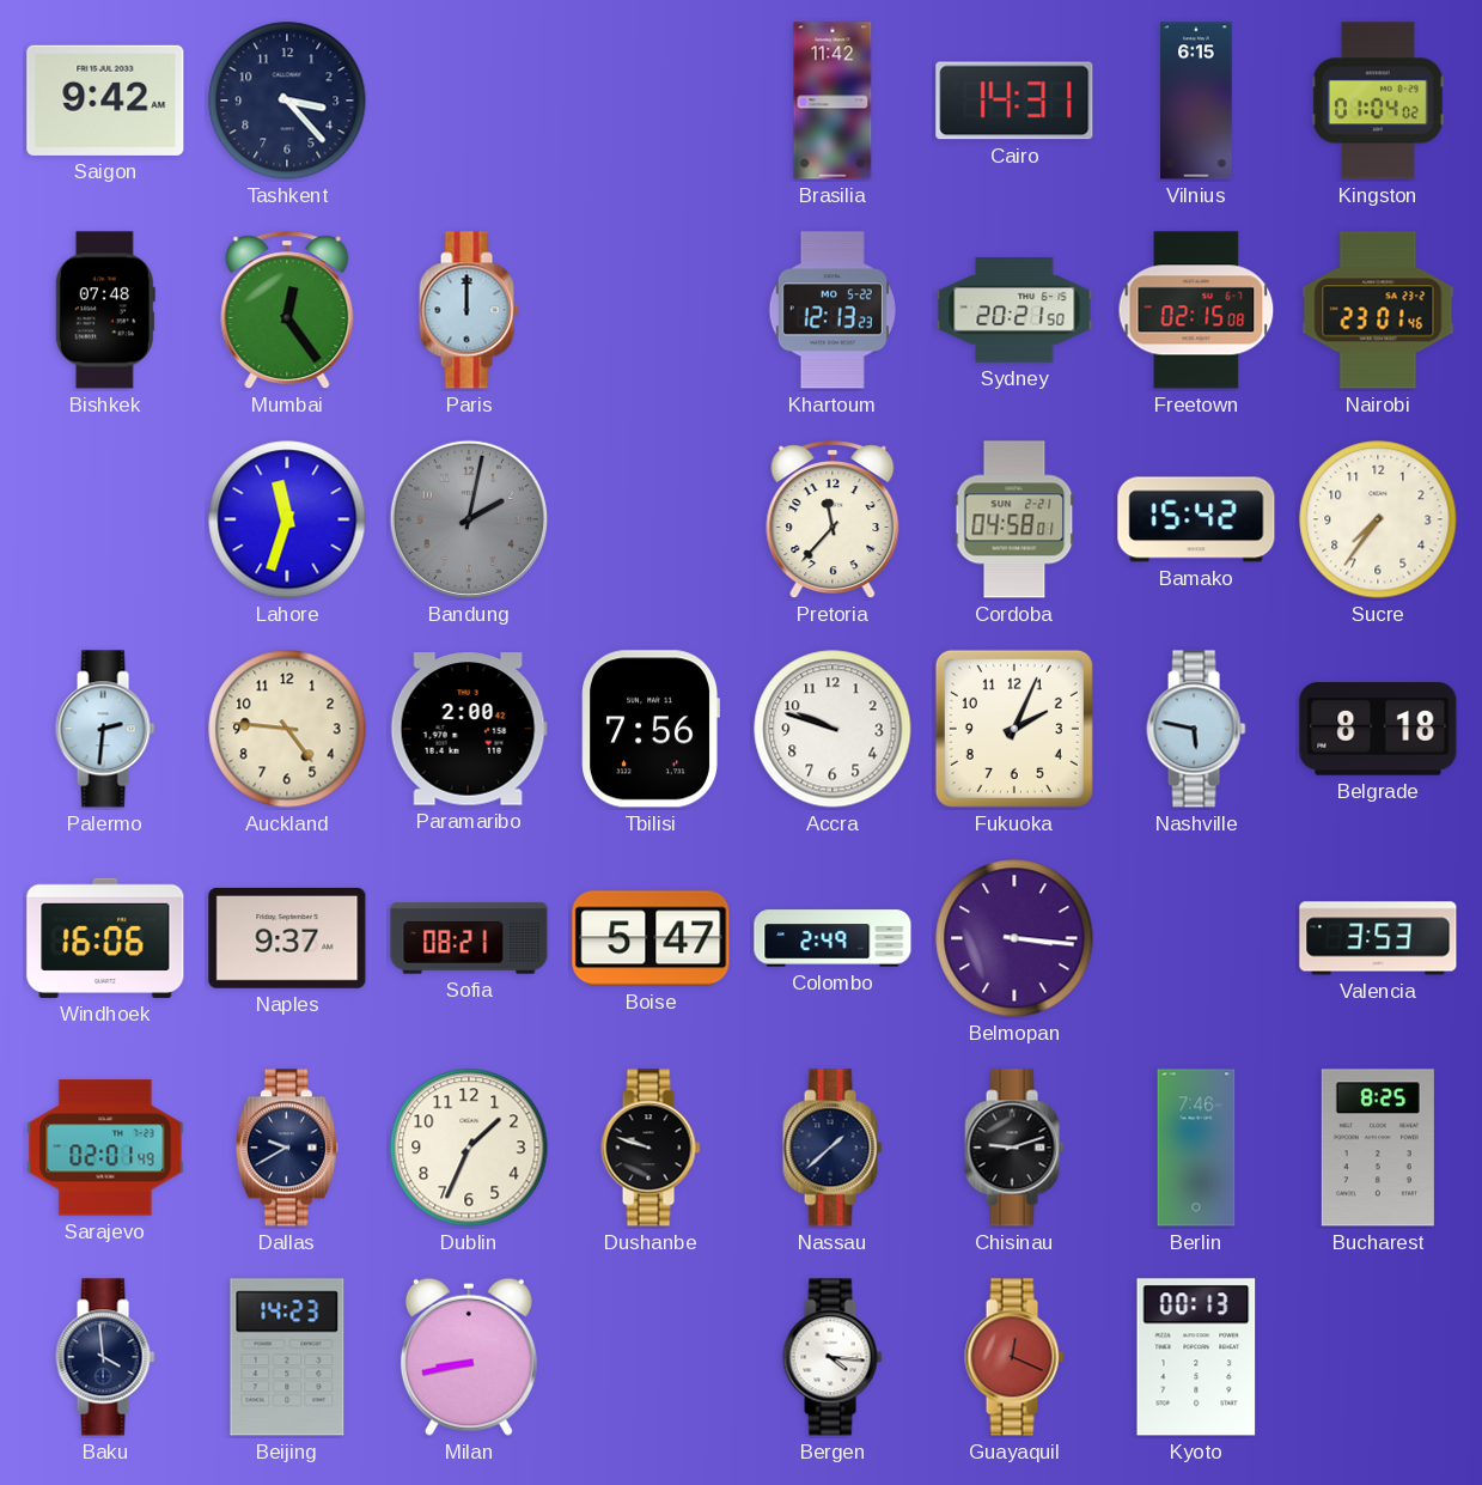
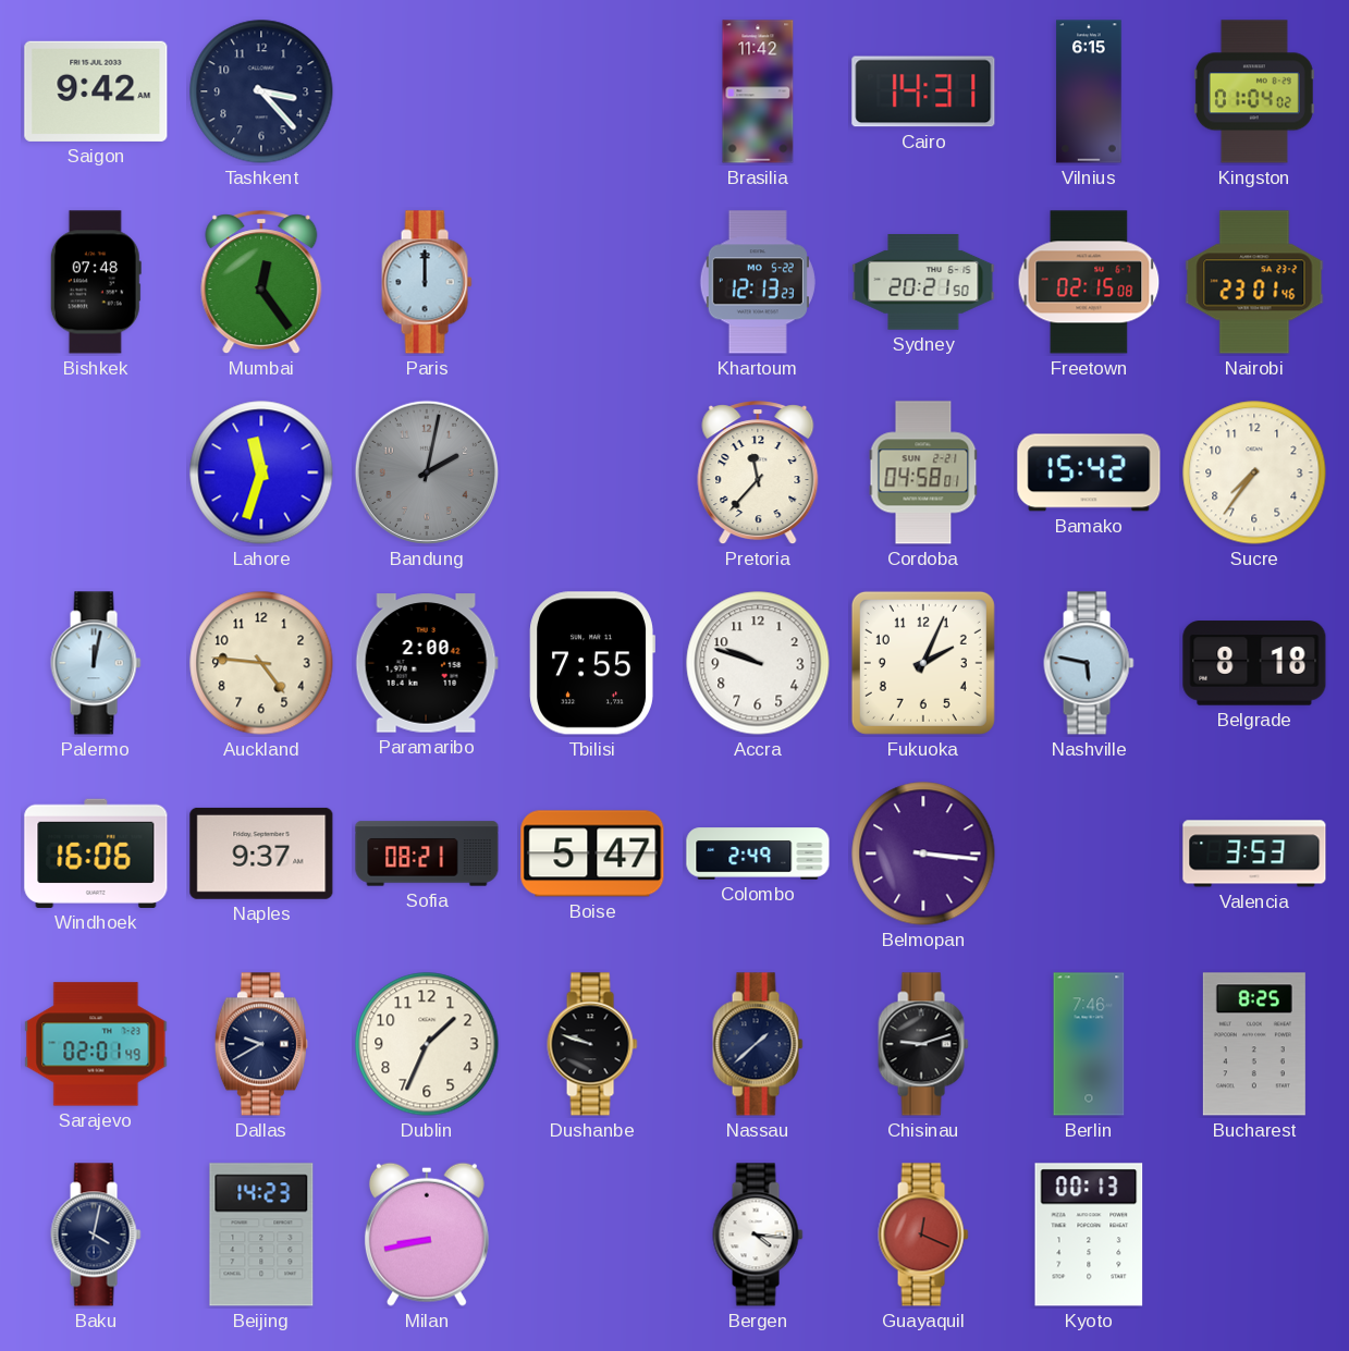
Palermo: 2:31 -> 12:02
Tbilisi: 7:56 -> 7:55
Baku: 3:59 -> 4:02
